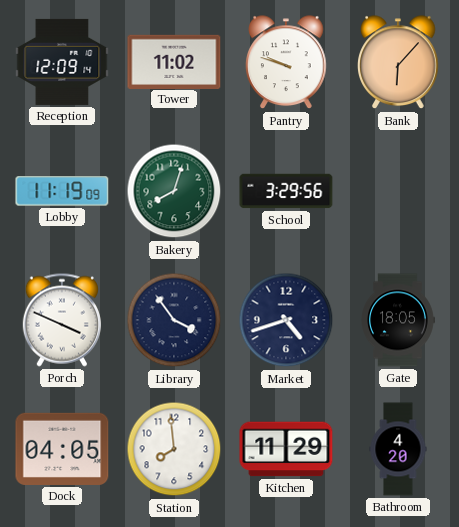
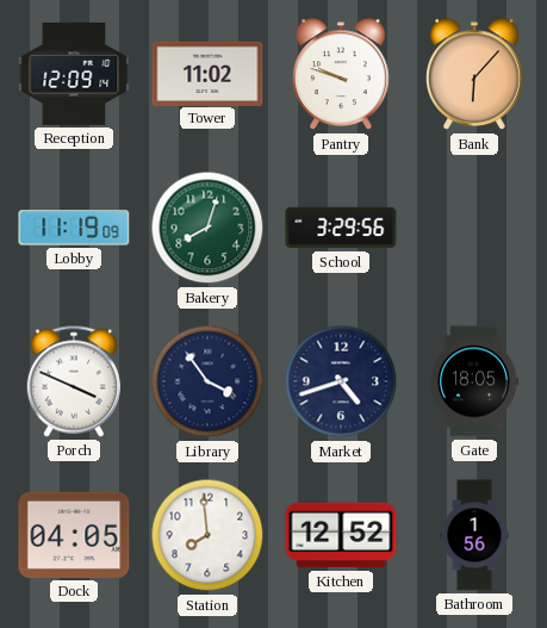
Kitchen: 11:29 -> 12:52
Bathroom: 4:20 -> 1:56
